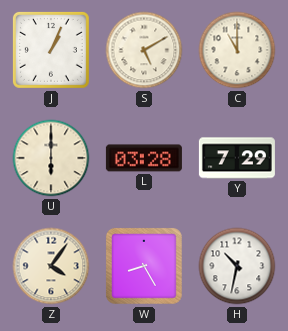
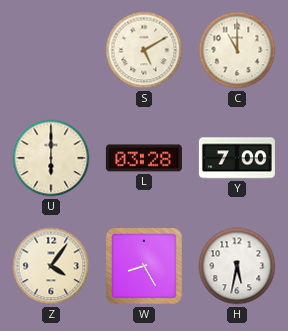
J: 1:04 -> none
Y: 7:29 -> 7:00
H: 10:32 -> 5:32
